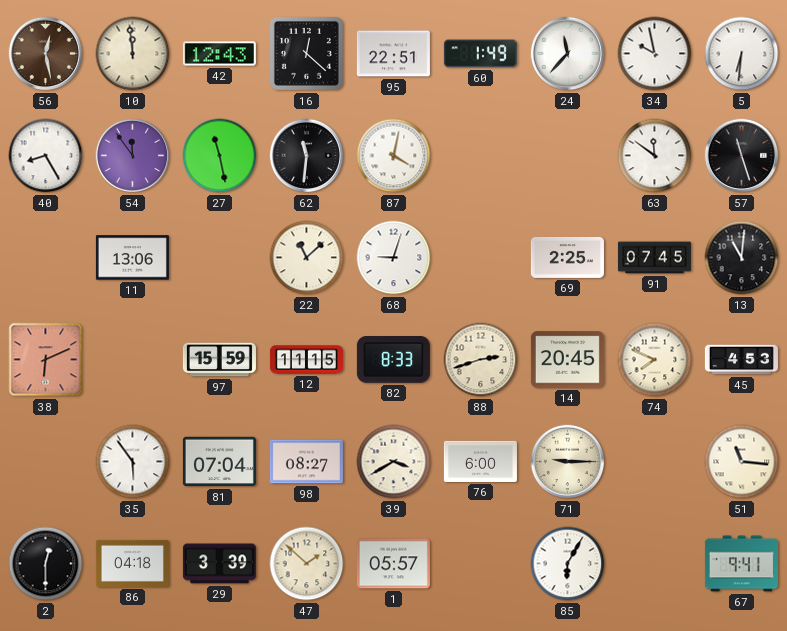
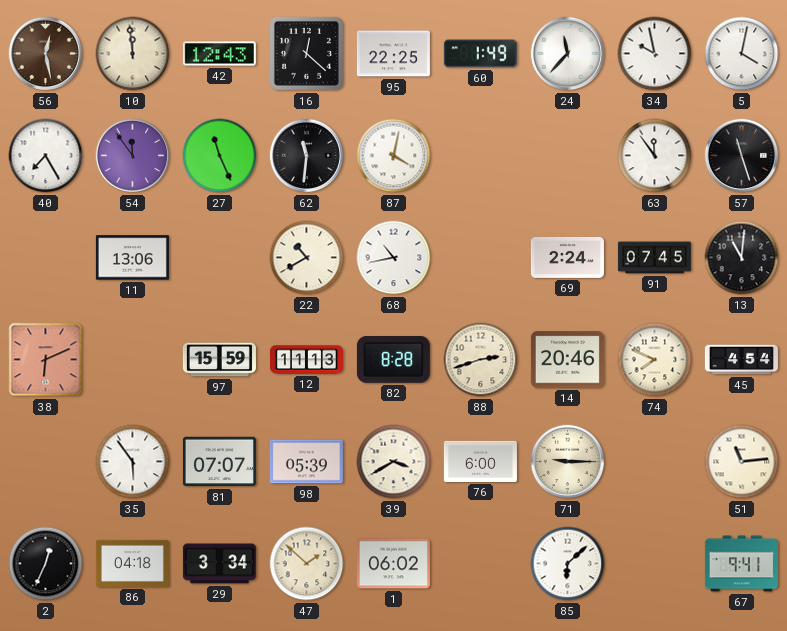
95: 22:51 -> 22:25
5: 6:31 -> 4:02
40: 8:25 -> 7:25
27: 11:28 -> 11:26
63: 11:51 -> 11:54
22: 11:08 -> 10:40
68: 9:03 -> 10:43
69: 2:25 -> 2:24
12: 11:15 -> 11:13
82: 8:33 -> 8:28
14: 20:45 -> 20:46
45: 4:53 -> 4:54
81: 07:04 -> 07:07
98: 08:27 -> 05:39
51: 11:16 -> 11:14
2: 12:30 -> 12:34
29: 3:39 -> 3:34
1: 05:57 -> 06:02
85: 6:05 -> 6:08
